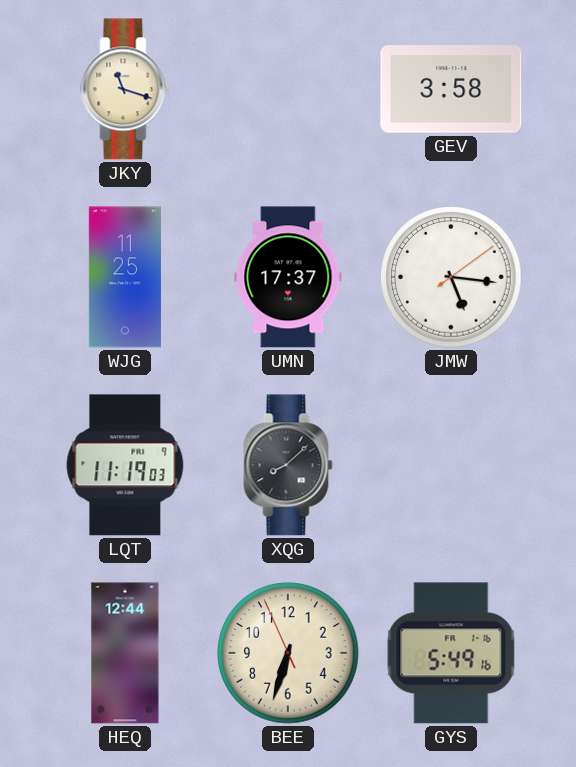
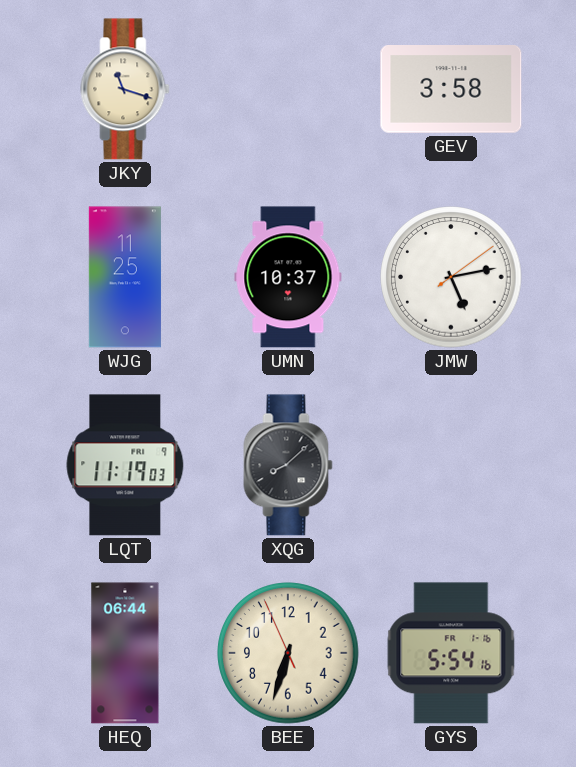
UMN: 17:37 -> 10:37
JMW: 5:16 -> 5:13
HEQ: 12:44 -> 06:44
GYS: 5:49 -> 5:54
